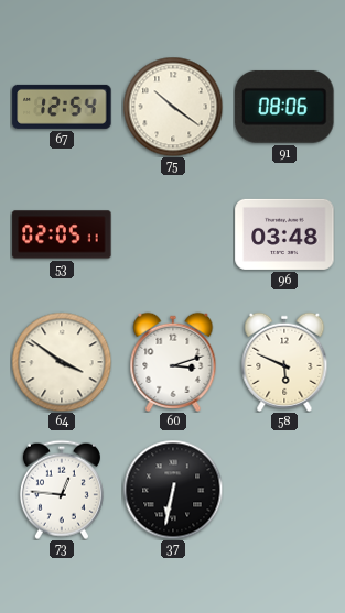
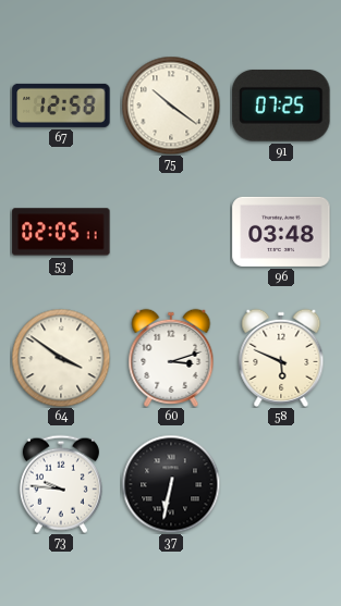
67: 12:54 -> 12:58
91: 08:06 -> 07:25
73: 12:46 -> 9:46
